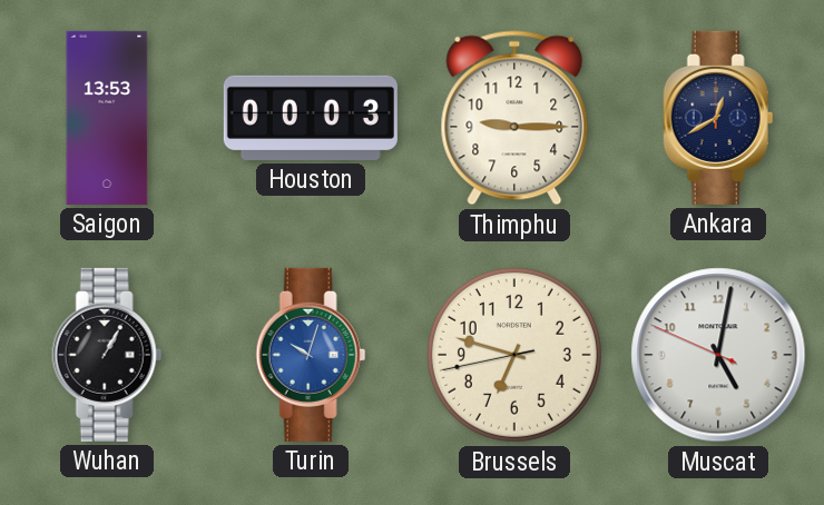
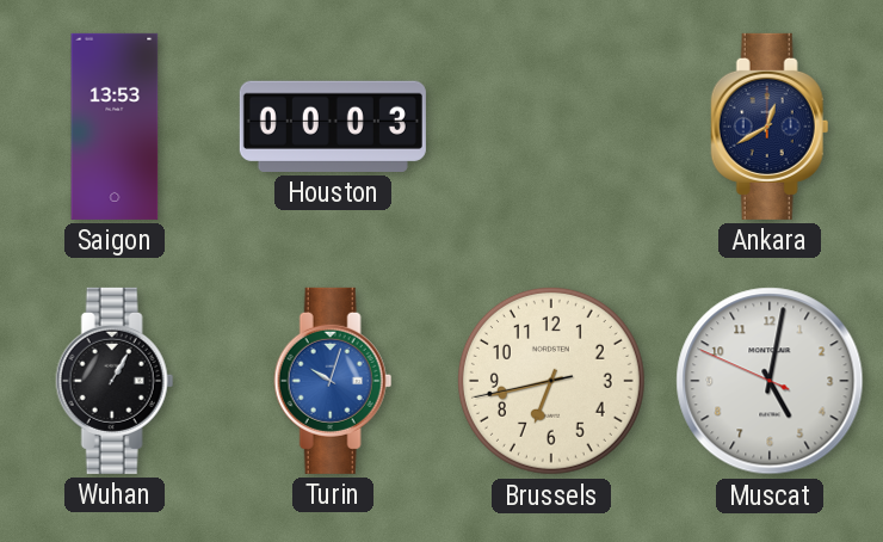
Thimphu: 9:15 -> none
Brussels: 6:47 -> 6:42
